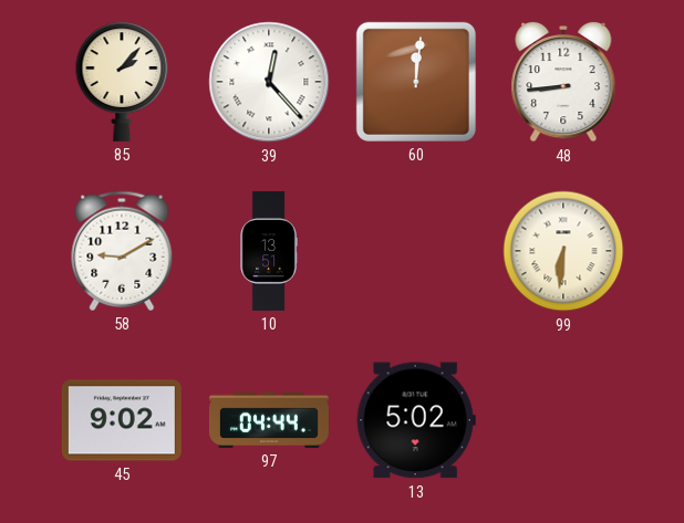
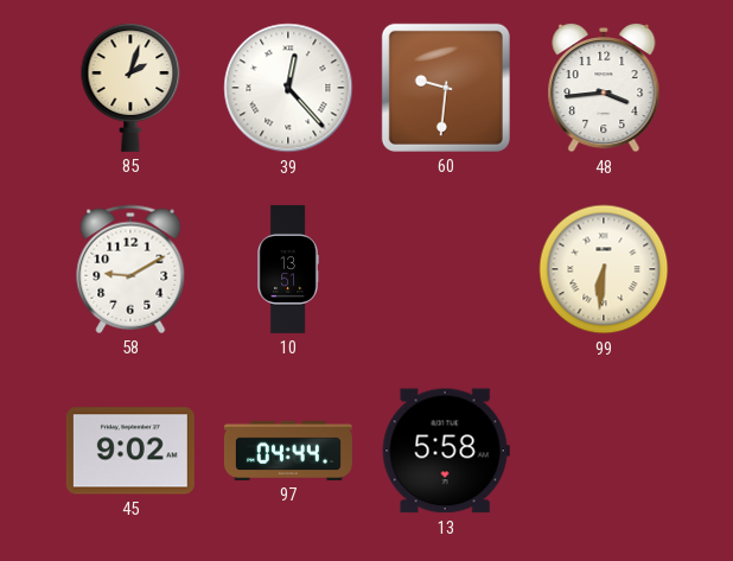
85: 2:07 -> 2:03
60: 12:01 -> 9:31
48: 8:44 -> 3:44
13: 5:02 -> 5:58
